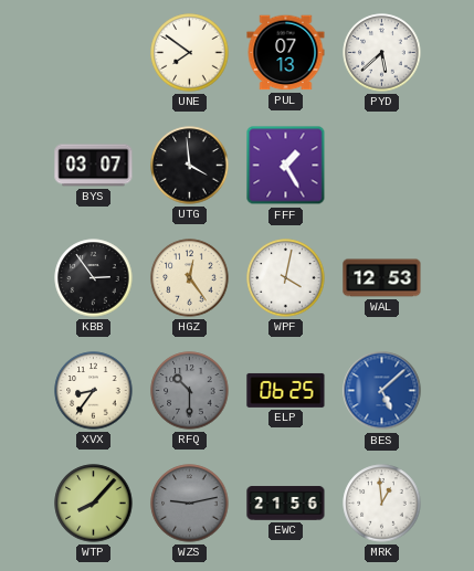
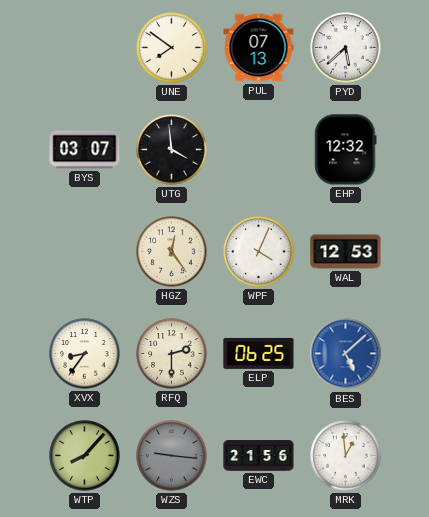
FFF: 1:25 -> none
EHP: none -> 12:32
KBB: 2:54 -> none
WPF: 4:02 -> 4:04
RFQ: 10:30 -> 2:30
RFQ dial: grey -> cream
WZS: 9:13 -> 9:16
